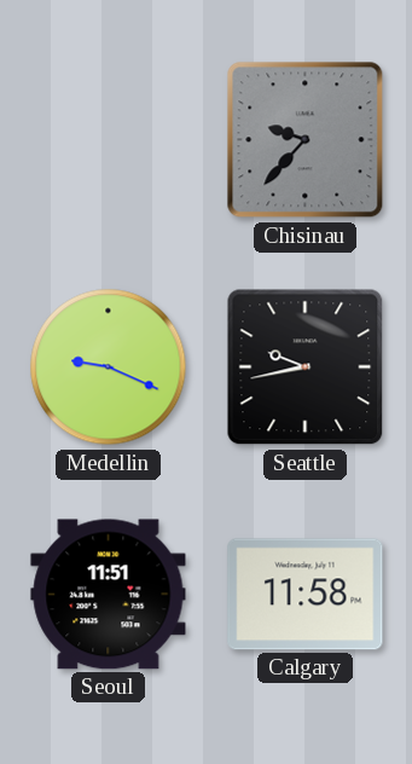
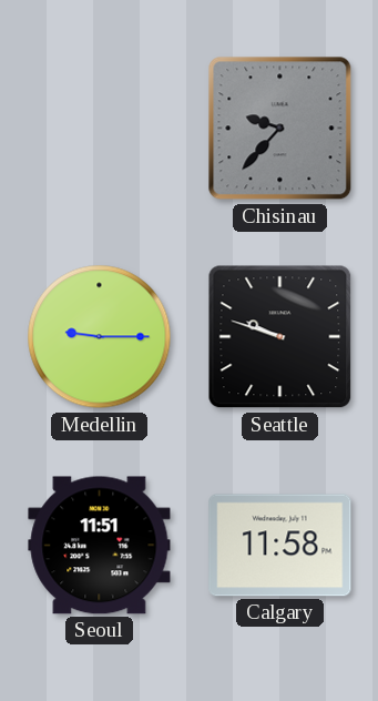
Medellin: 9:19 -> 9:15
Seattle: 9:43 -> 9:48
